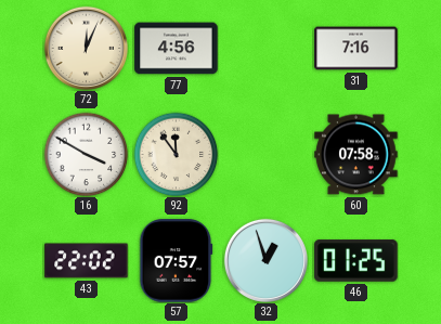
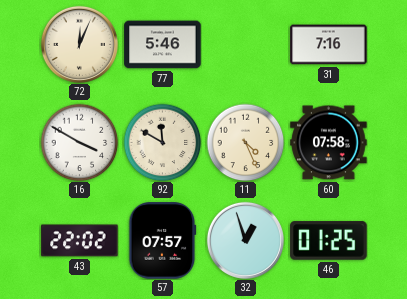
77: 4:56 -> 5:46
92: 11:54 -> 11:50
11: none -> 4:26
